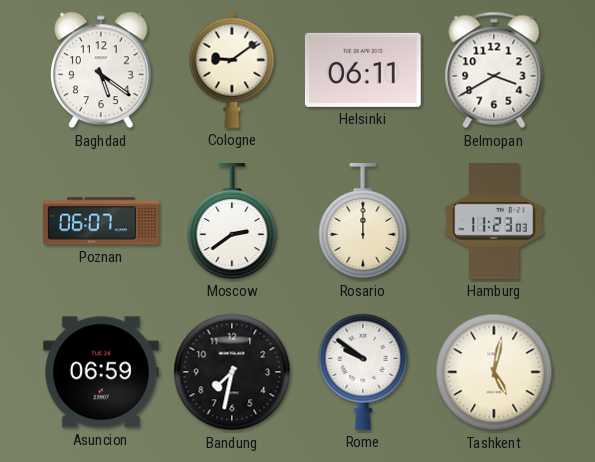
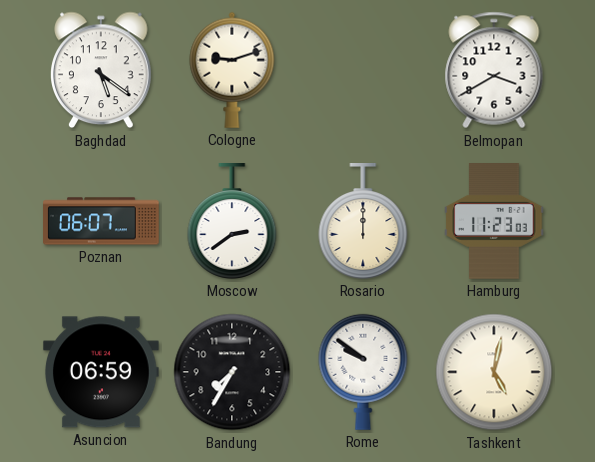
Cologne: 9:09 -> 9:12
Helsinki: 06:11 -> none
Bandung: 7:32 -> 7:35
